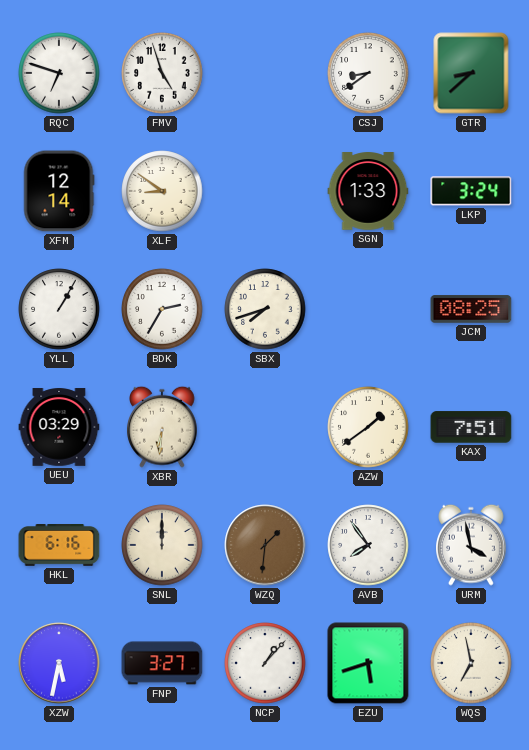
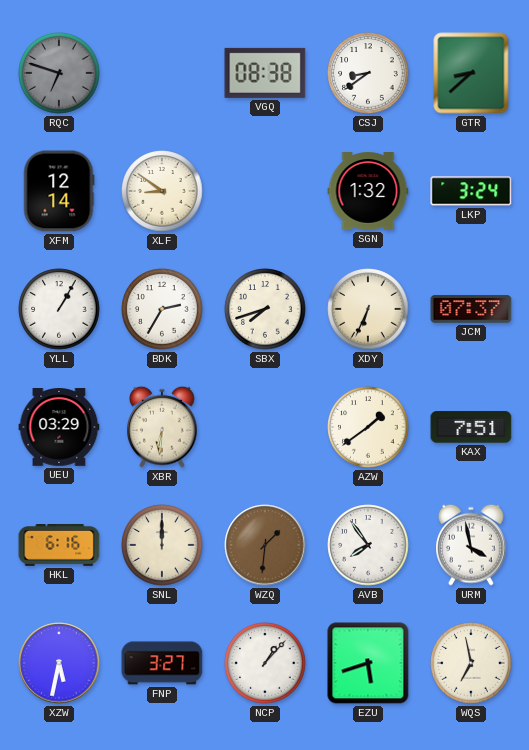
RQC dial: white -> grey
FMV: 4:57 -> none
VGQ: none -> 08:38
SGN: 1:33 -> 1:32
XDY: none -> 6:34
JCM: 08:25 -> 07:37
